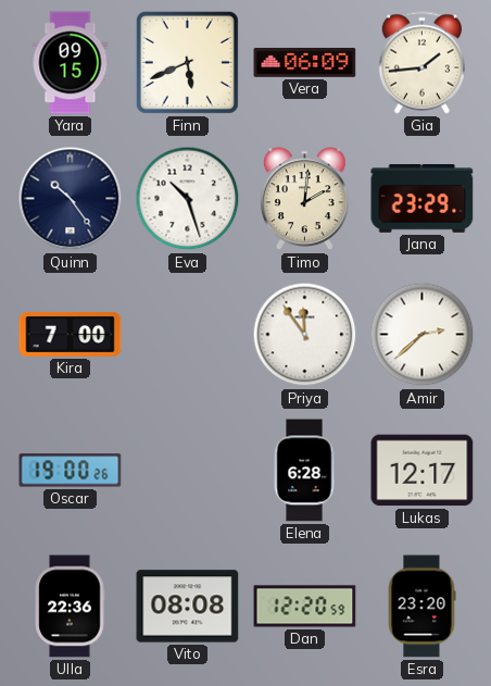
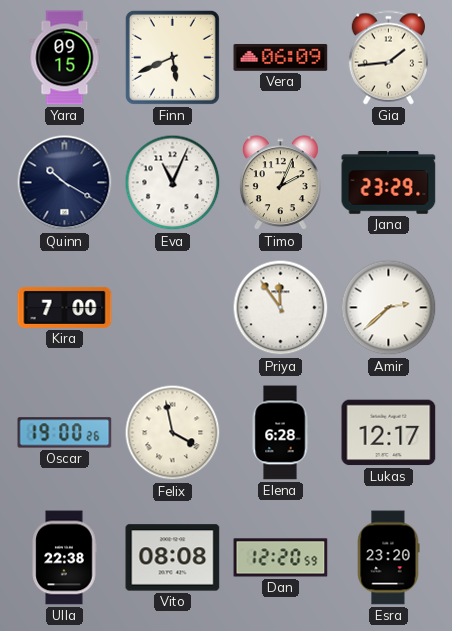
Quinn: 10:24 -> 10:20
Eva: 10:27 -> 11:04
Timo: 2:01 -> 2:04
Felix: none -> 3:58
Ulla: 22:36 -> 22:38
